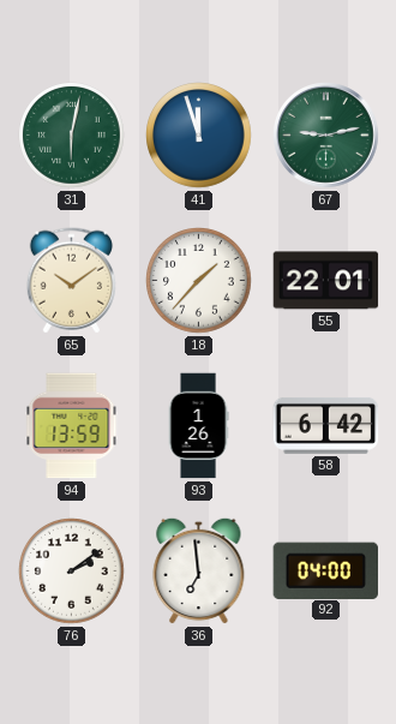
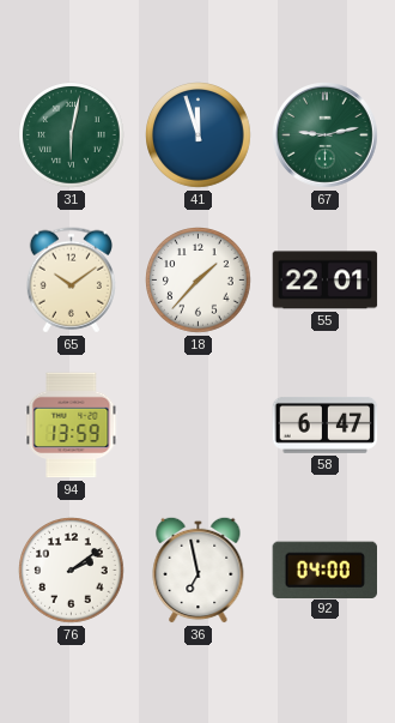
93: 1:26 -> none
58: 6:42 -> 6:47
36: 6:59 -> 6:58
